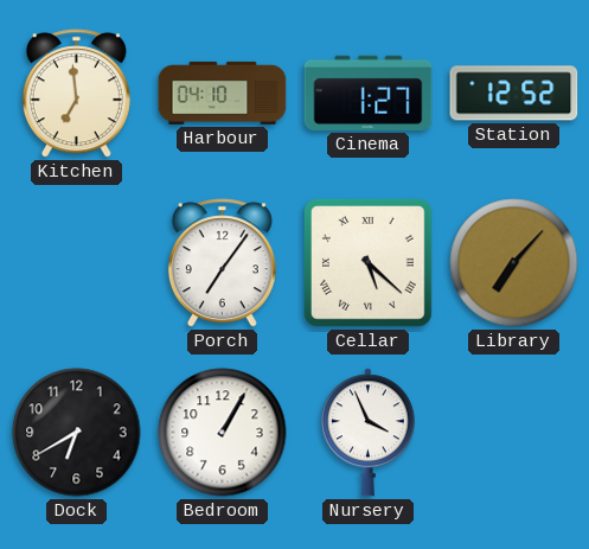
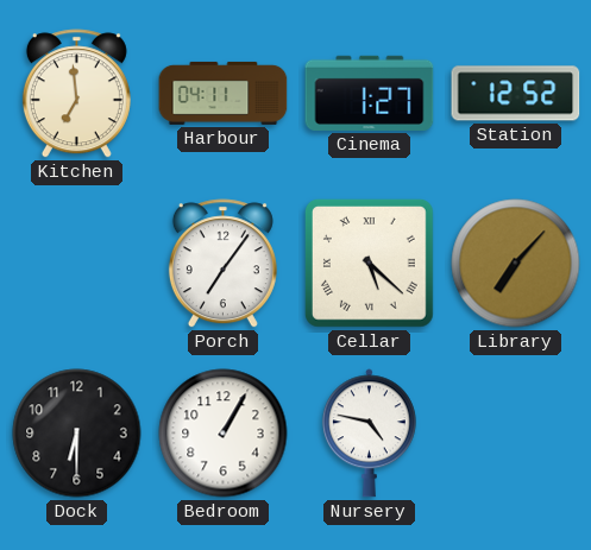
Harbour: 04:10 -> 04:11
Dock: 6:40 -> 6:30
Nursery: 3:56 -> 4:47
